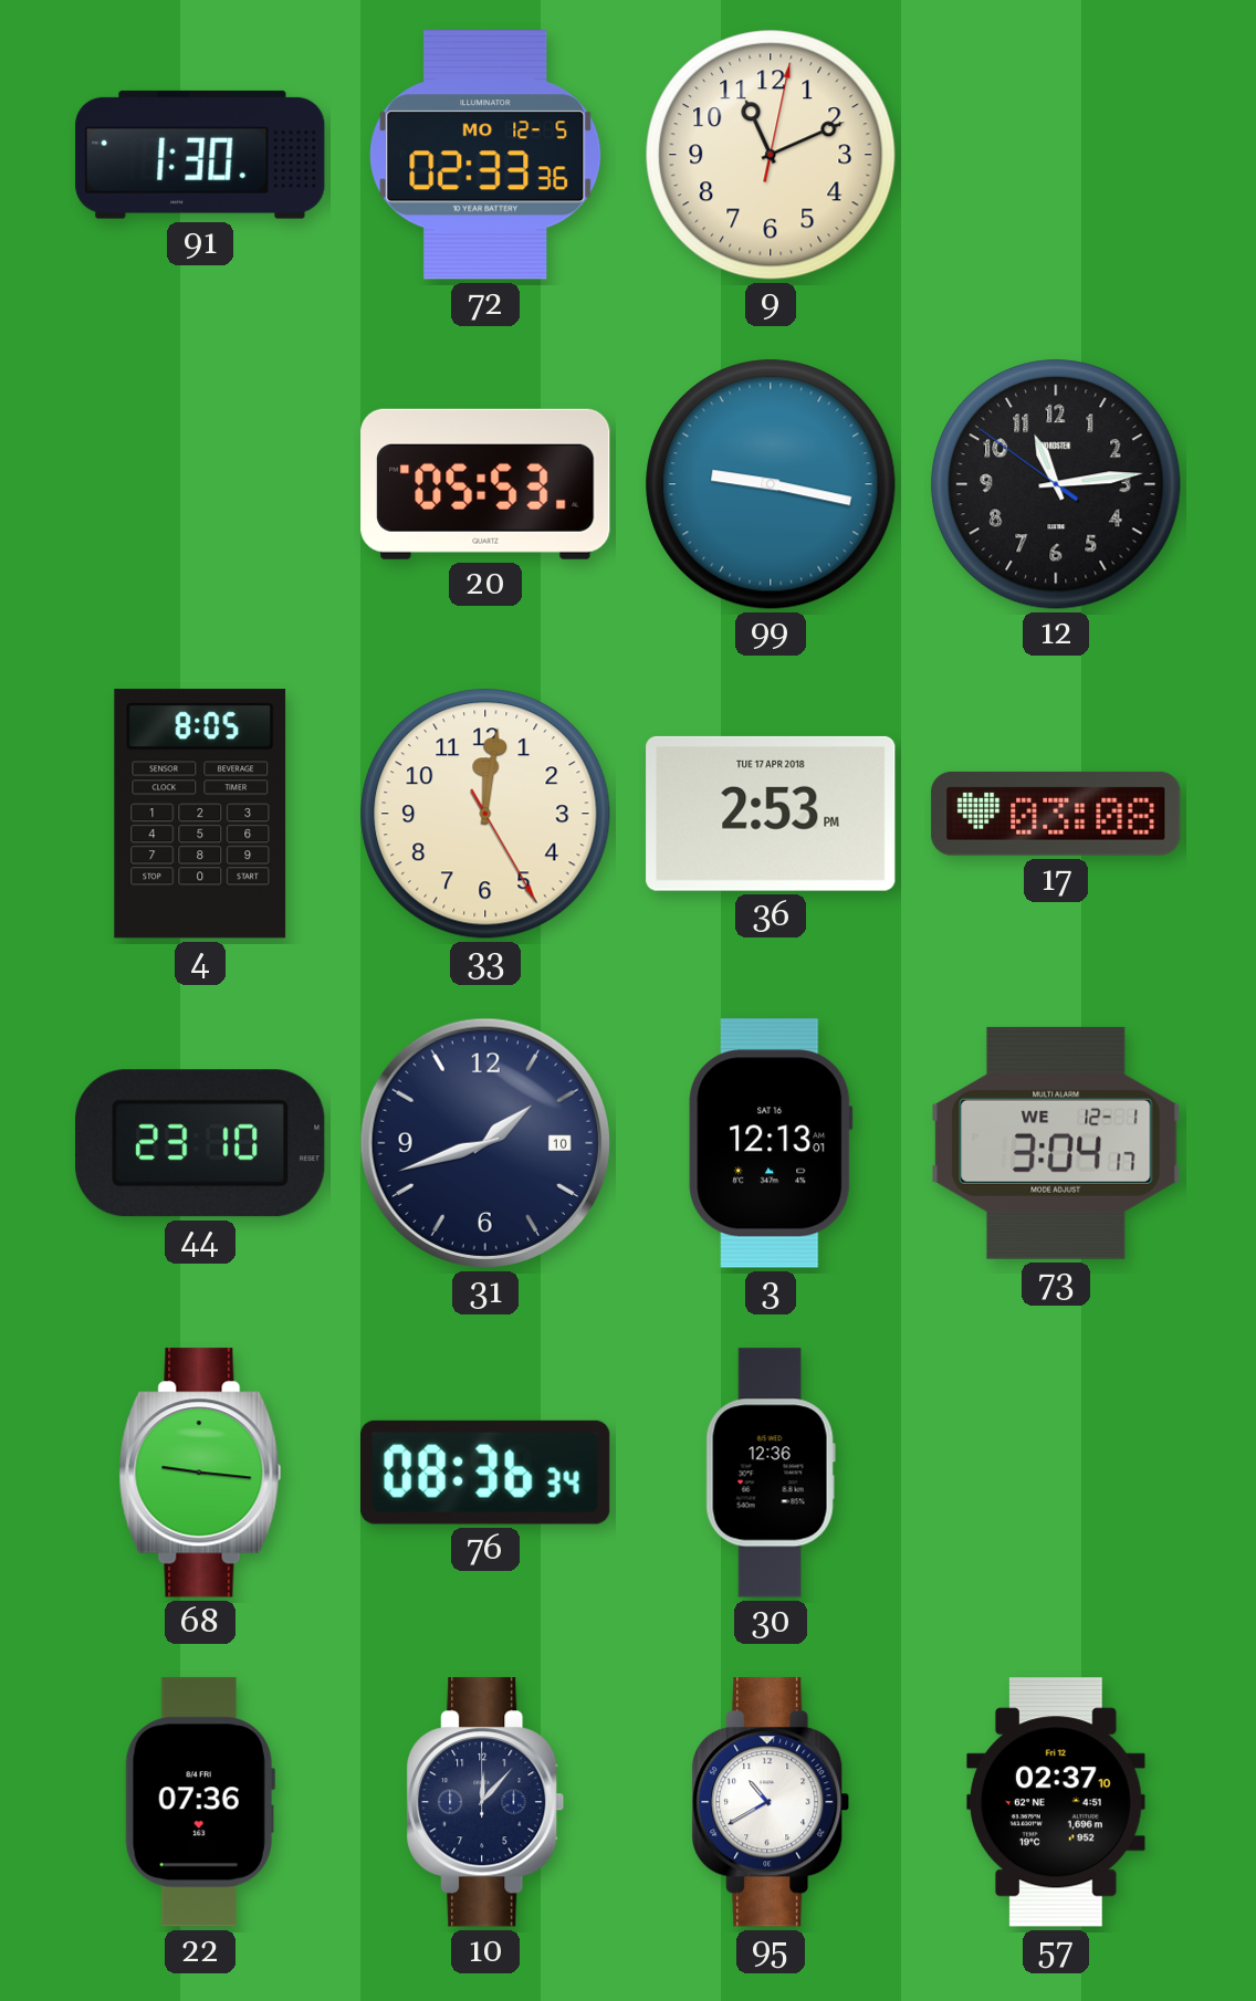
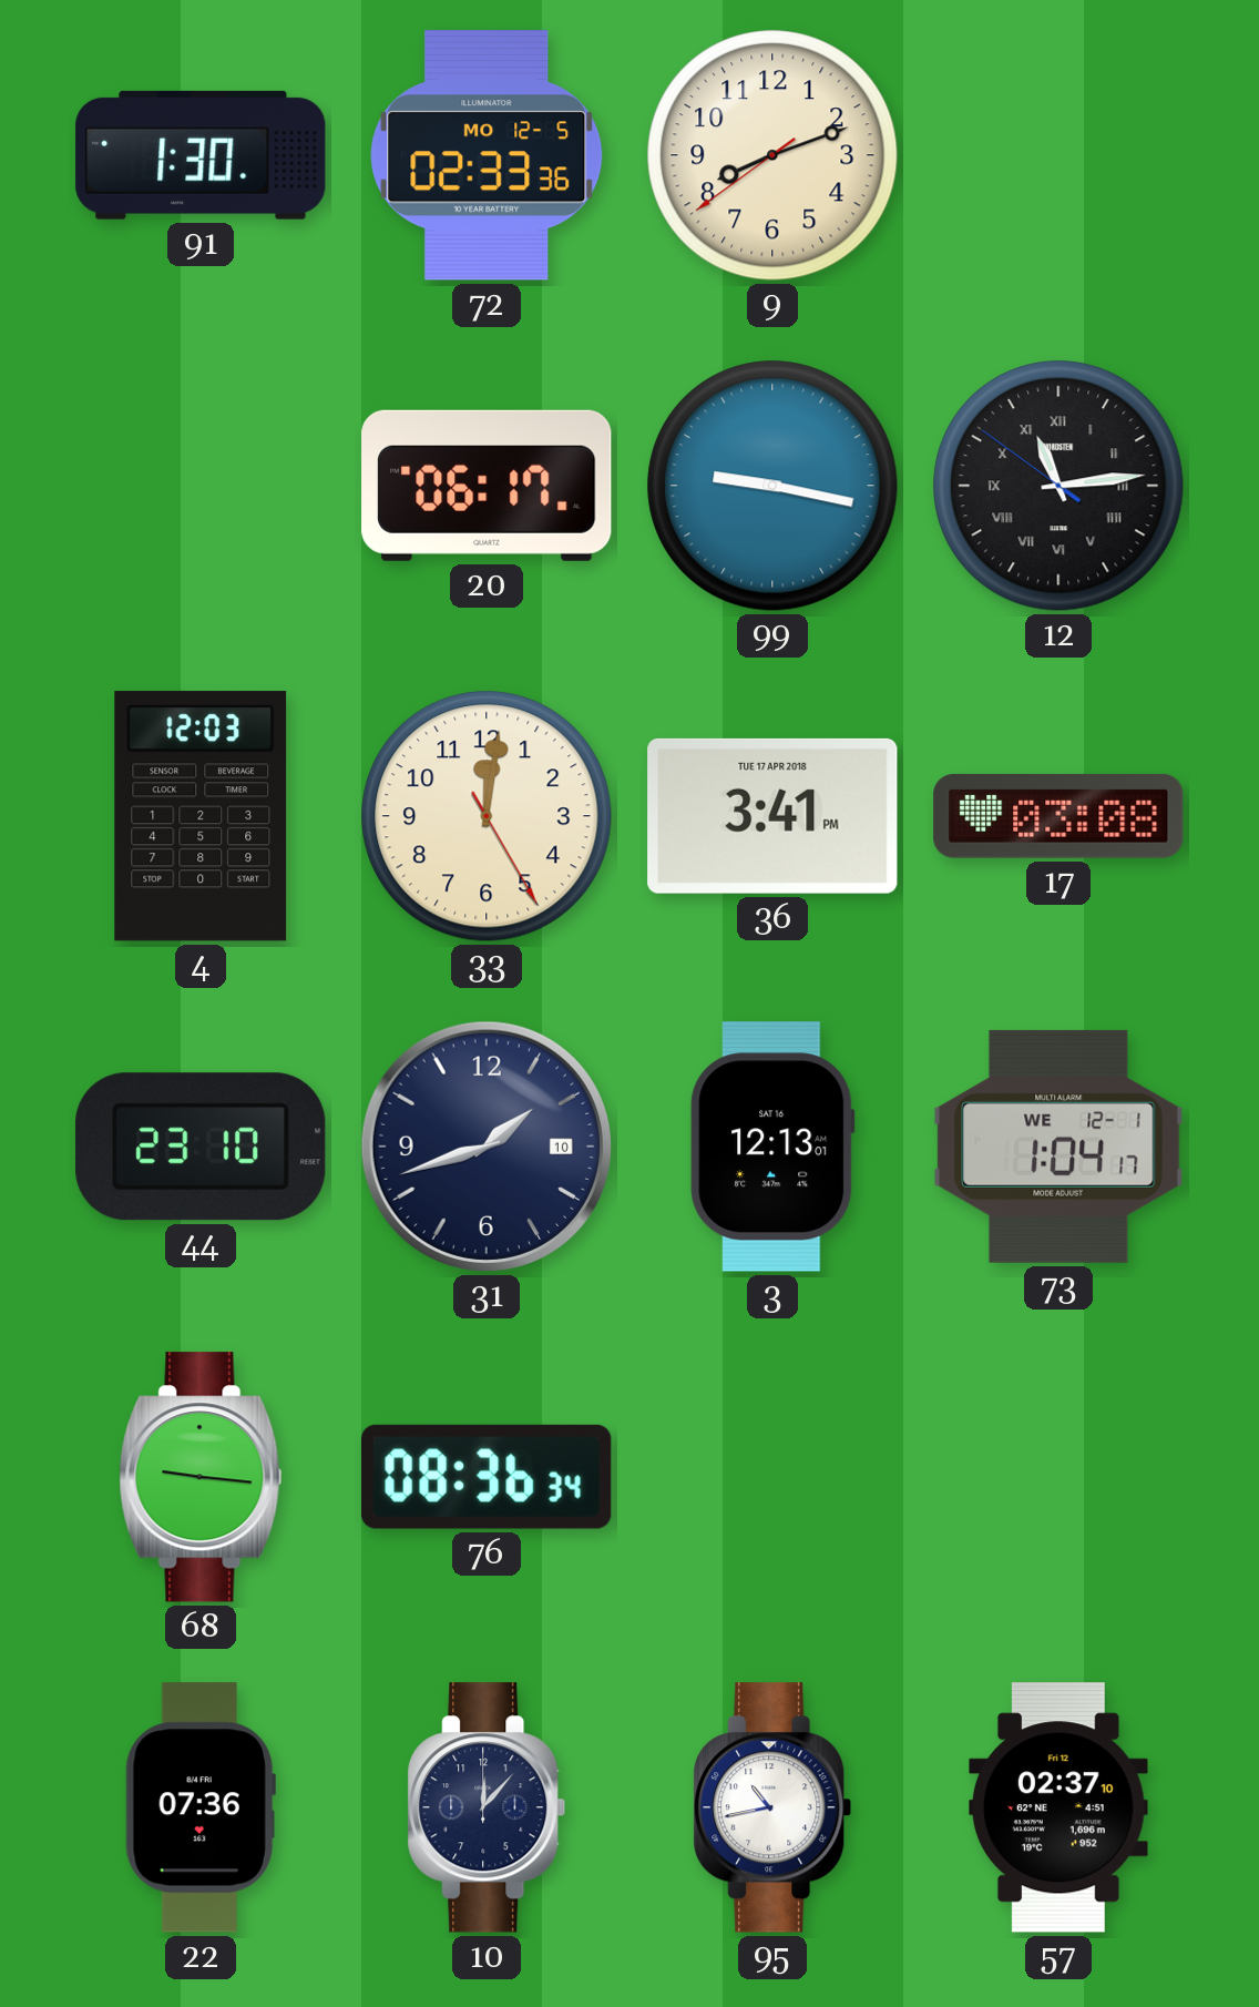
9: 11:11 -> 8:11
20: 05:53 -> 06:17
12 numerals: Arabic -> Roman
4: 8:05 -> 12:03
36: 2:53 -> 3:41
73: 3:04 -> 1:04
30: 12:36 -> none
95: 10:40 -> 10:43
